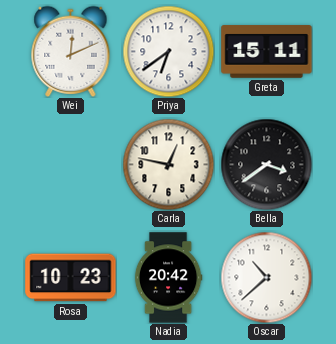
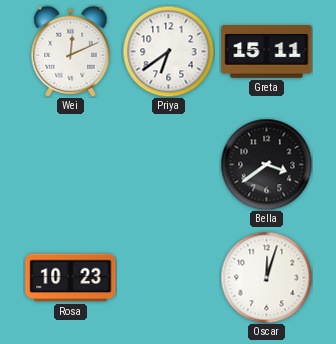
Carla: 12:47 -> none
Nadia: 20:42 -> none
Oscar: 10:38 -> 12:03
